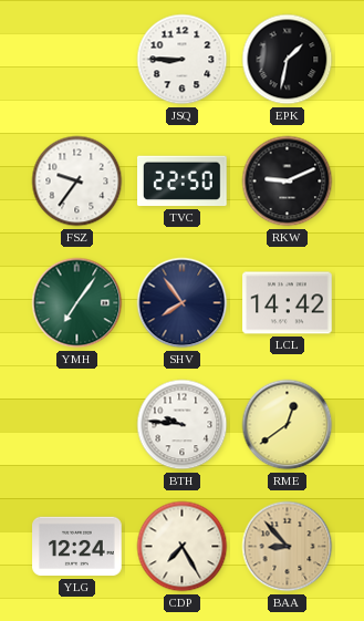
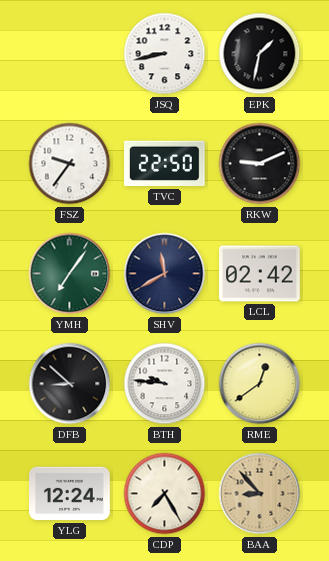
JSQ: 8:45 -> 8:43
SHV: 7:54 -> 11:40
LCL: 14:42 -> 02:42
DFB: none -> 8:52
